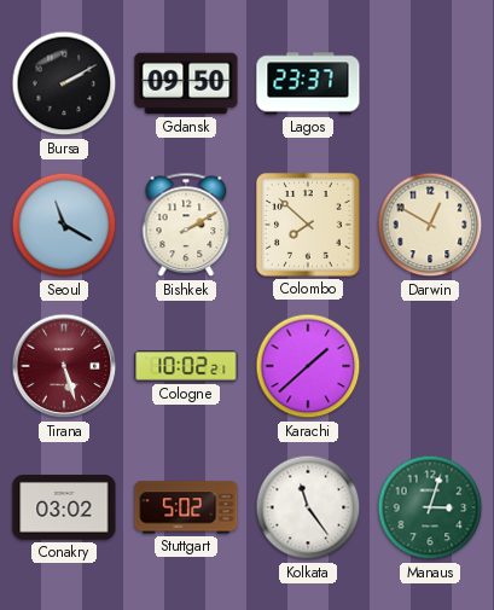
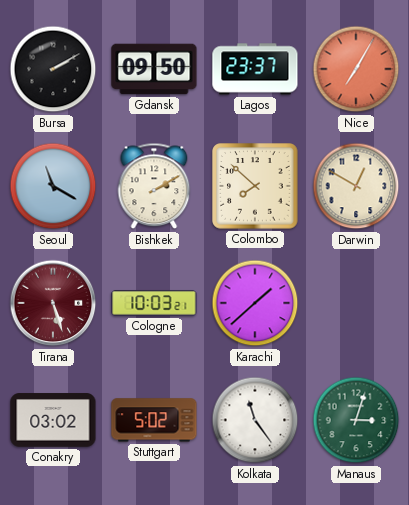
Nice: none -> 7:05
Cologne: 10:02 -> 10:03
